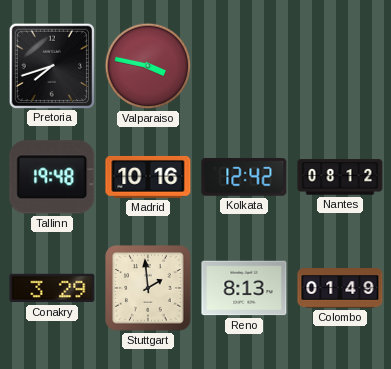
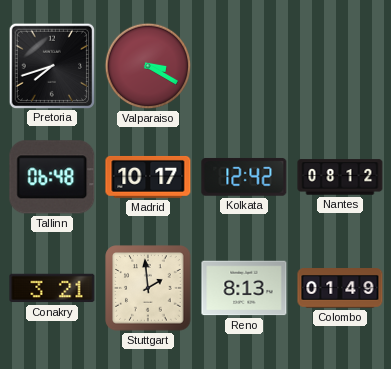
Valparaiso: 3:47 -> 3:20
Tallinn: 19:48 -> 06:48
Madrid: 10:16 -> 10:17
Conakry: 3:29 -> 3:21
